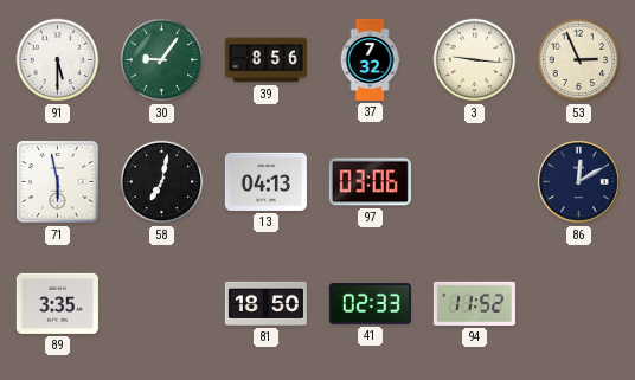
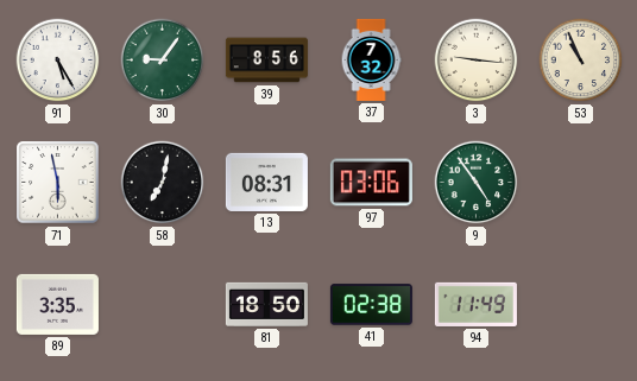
91: 5:30 -> 5:25
53: 2:56 -> 10:56
13: 04:13 -> 08:31
9: none -> 4:54
86: 12:10 -> none
41: 02:33 -> 02:38
94: 11:52 -> 11:49
